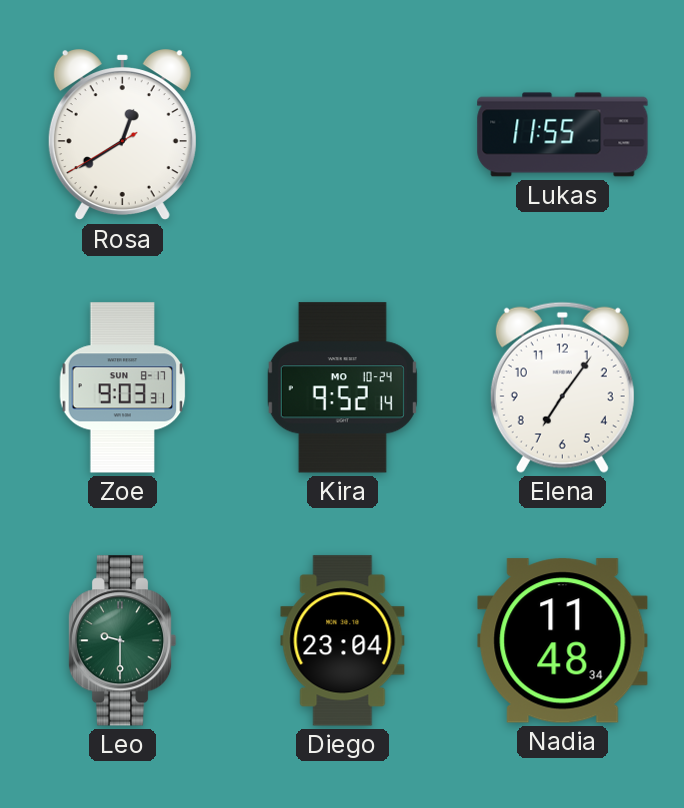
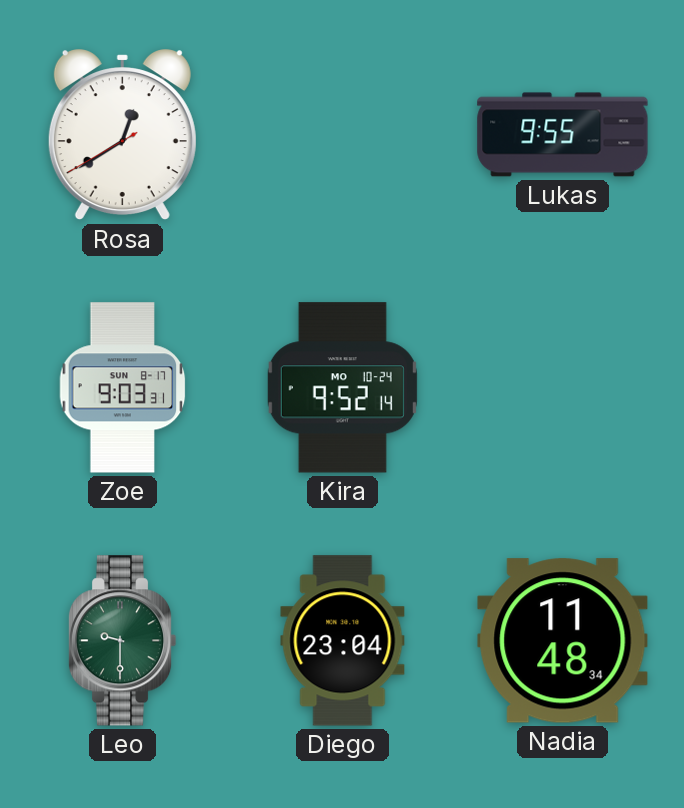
Lukas: 11:55 -> 9:55
Elena: 7:06 -> none
